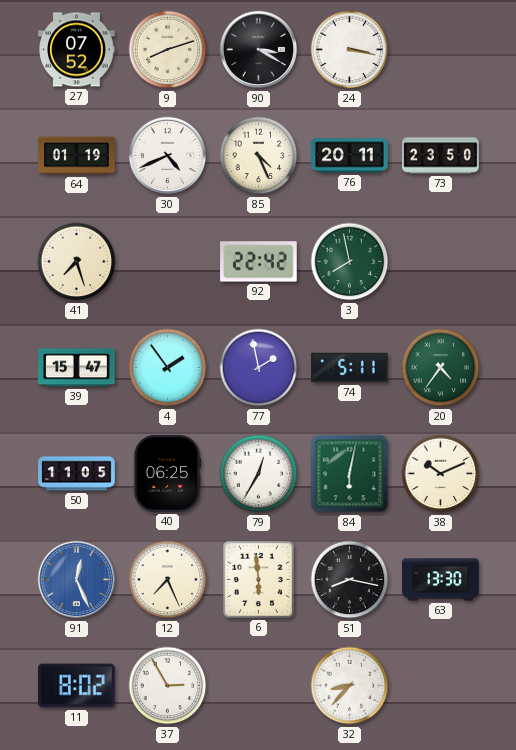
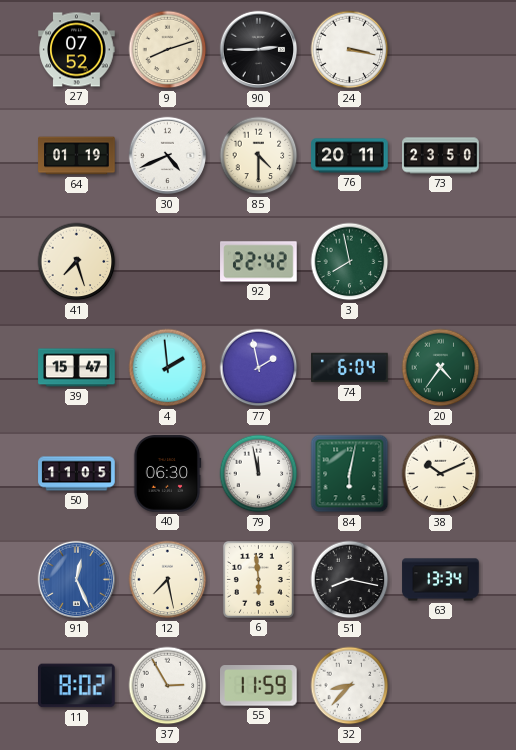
90: 3:20 -> 2:45
85: 4:26 -> 4:30
4: 1:54 -> 1:59
74: 5:11 -> 6:04
40: 06:25 -> 06:30
79: 12:35 -> 11:58
12: 7:26 -> 7:28
63: 13:30 -> 13:34
55: none -> 11:59
